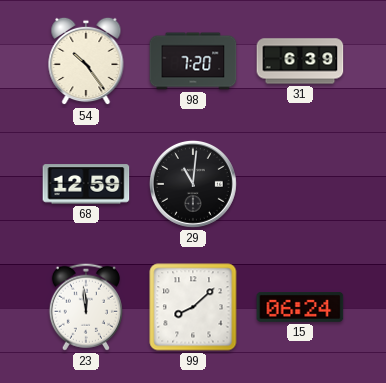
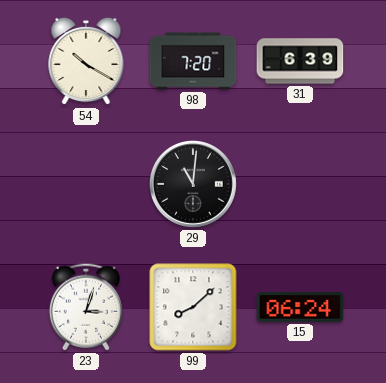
54: 10:24 -> 10:20
68: 12:59 -> none
23: 11:59 -> 3:03
